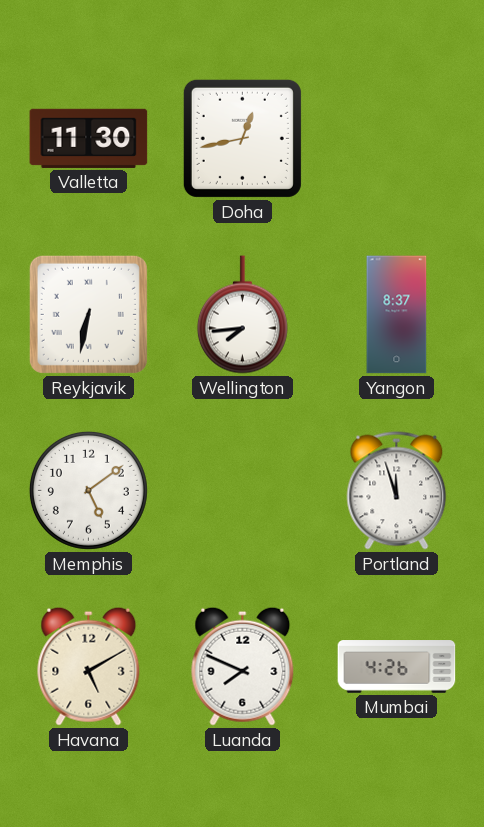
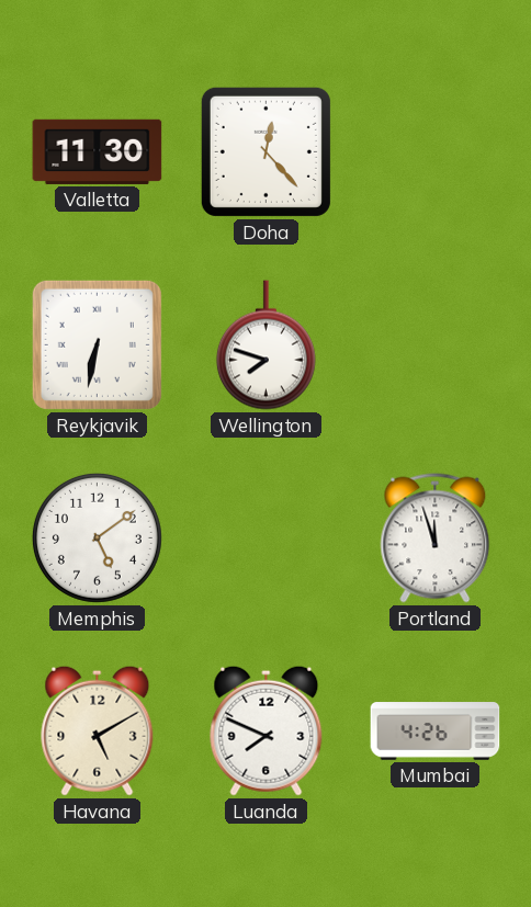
Doha: 12:43 -> 12:23
Wellington: 7:44 -> 7:48
Yangon: 8:37 -> none
